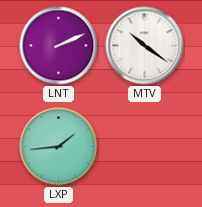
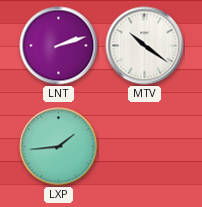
LNT: 2:11 -> 2:12
